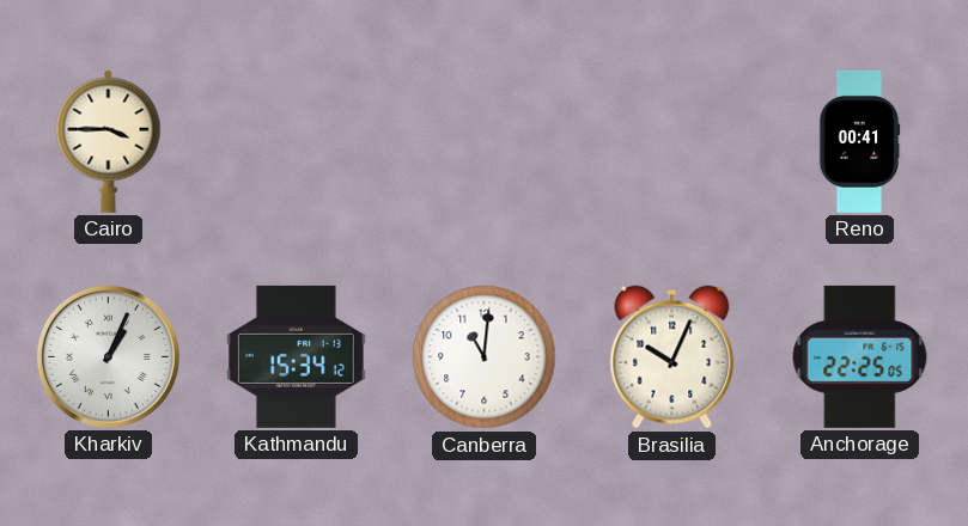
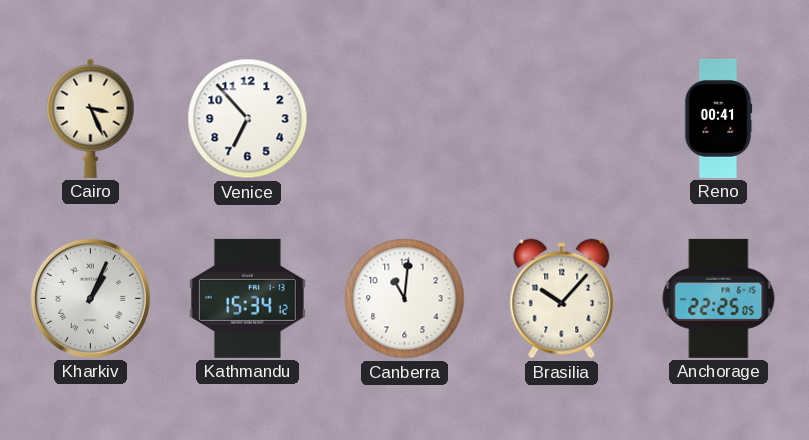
Cairo: 3:45 -> 3:26
Venice: none -> 6:53
Brasilia: 10:04 -> 10:07
